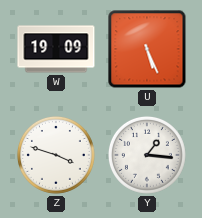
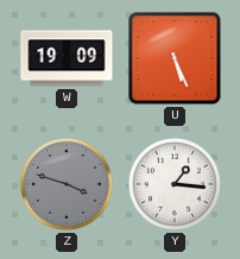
Z dial: white -> grey
